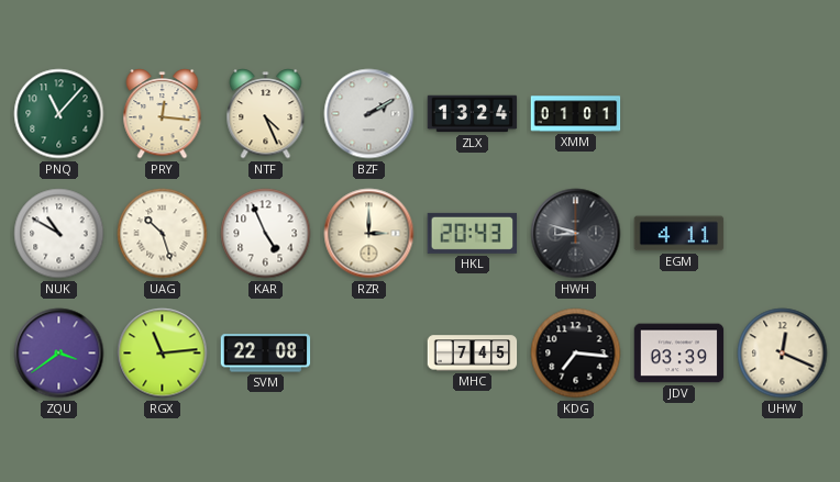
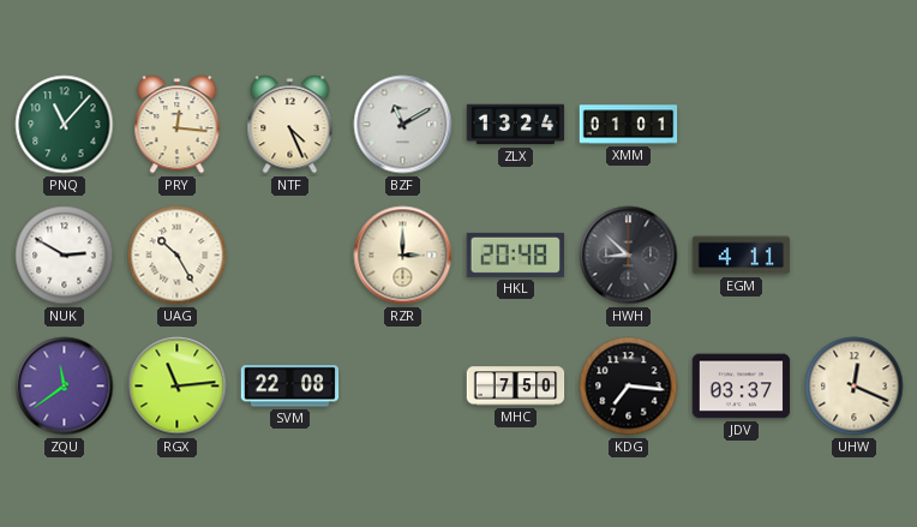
BZF: 2:10 -> 11:10
NUK: 10:50 -> 2:50
UAG: 10:27 -> 10:25
KAR: 4:56 -> none
HKL: 20:43 -> 20:48
HWH: 8:48 -> 8:52
ZQU: 3:39 -> 11:39
MHC: 7:45 -> 7:50
JDV: 03:39 -> 03:37
